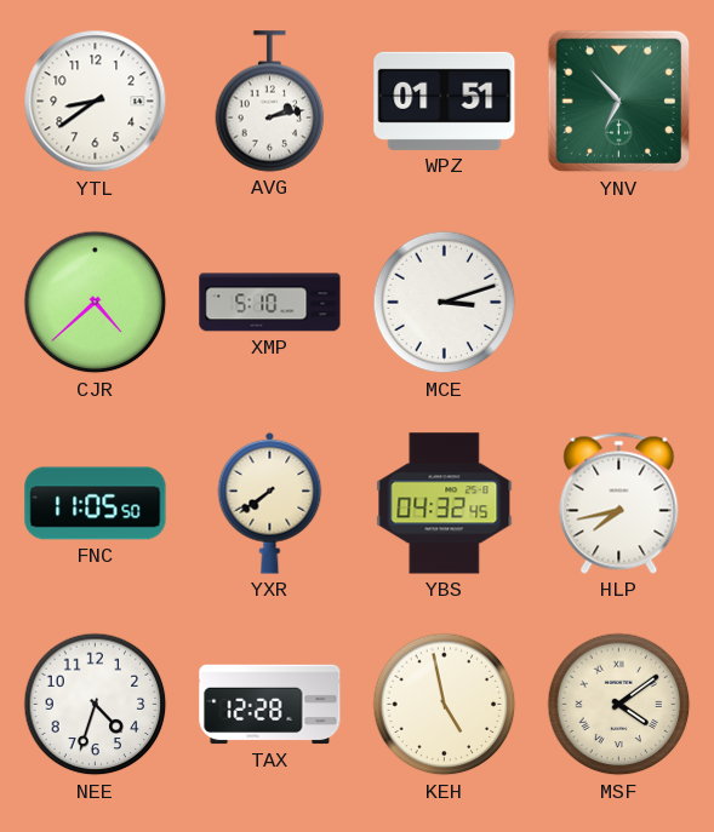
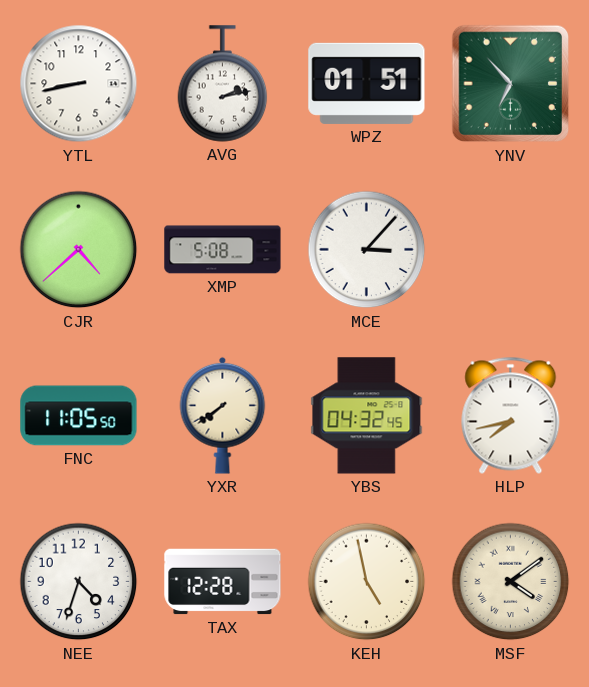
YTL: 8:39 -> 8:43
XMP: 5:10 -> 5:08
MCE: 3:12 -> 3:07
